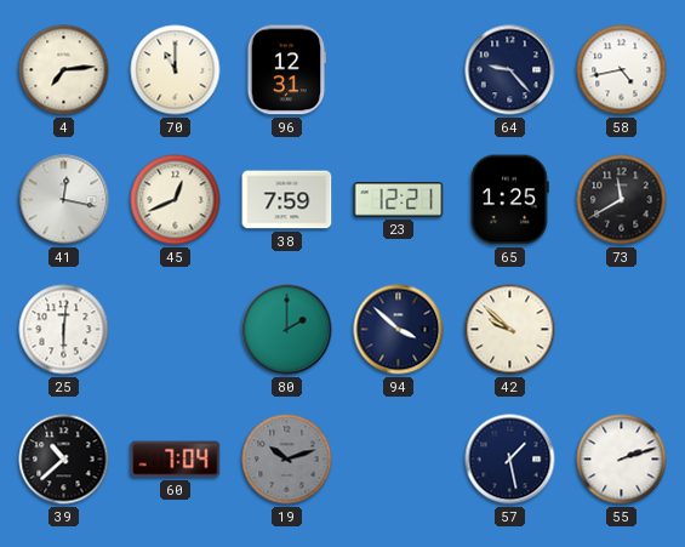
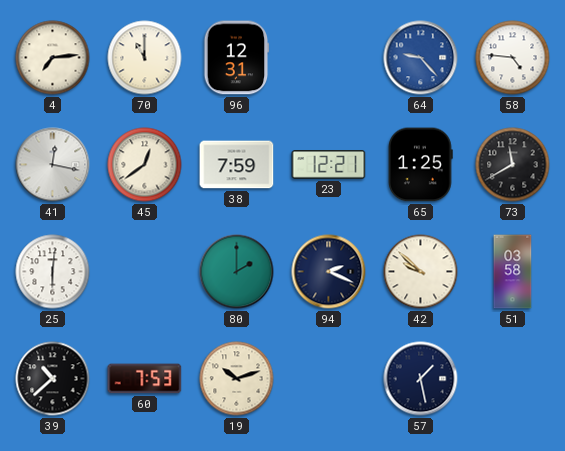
64 dial: navy -> blue
58: 4:43 -> 4:46
45: 12:41 -> 12:39
94: 3:52 -> 2:19
51: none -> 03:58
60: 7:04 -> 7:53
19 dial: grey -> cream
55: 2:12 -> none
